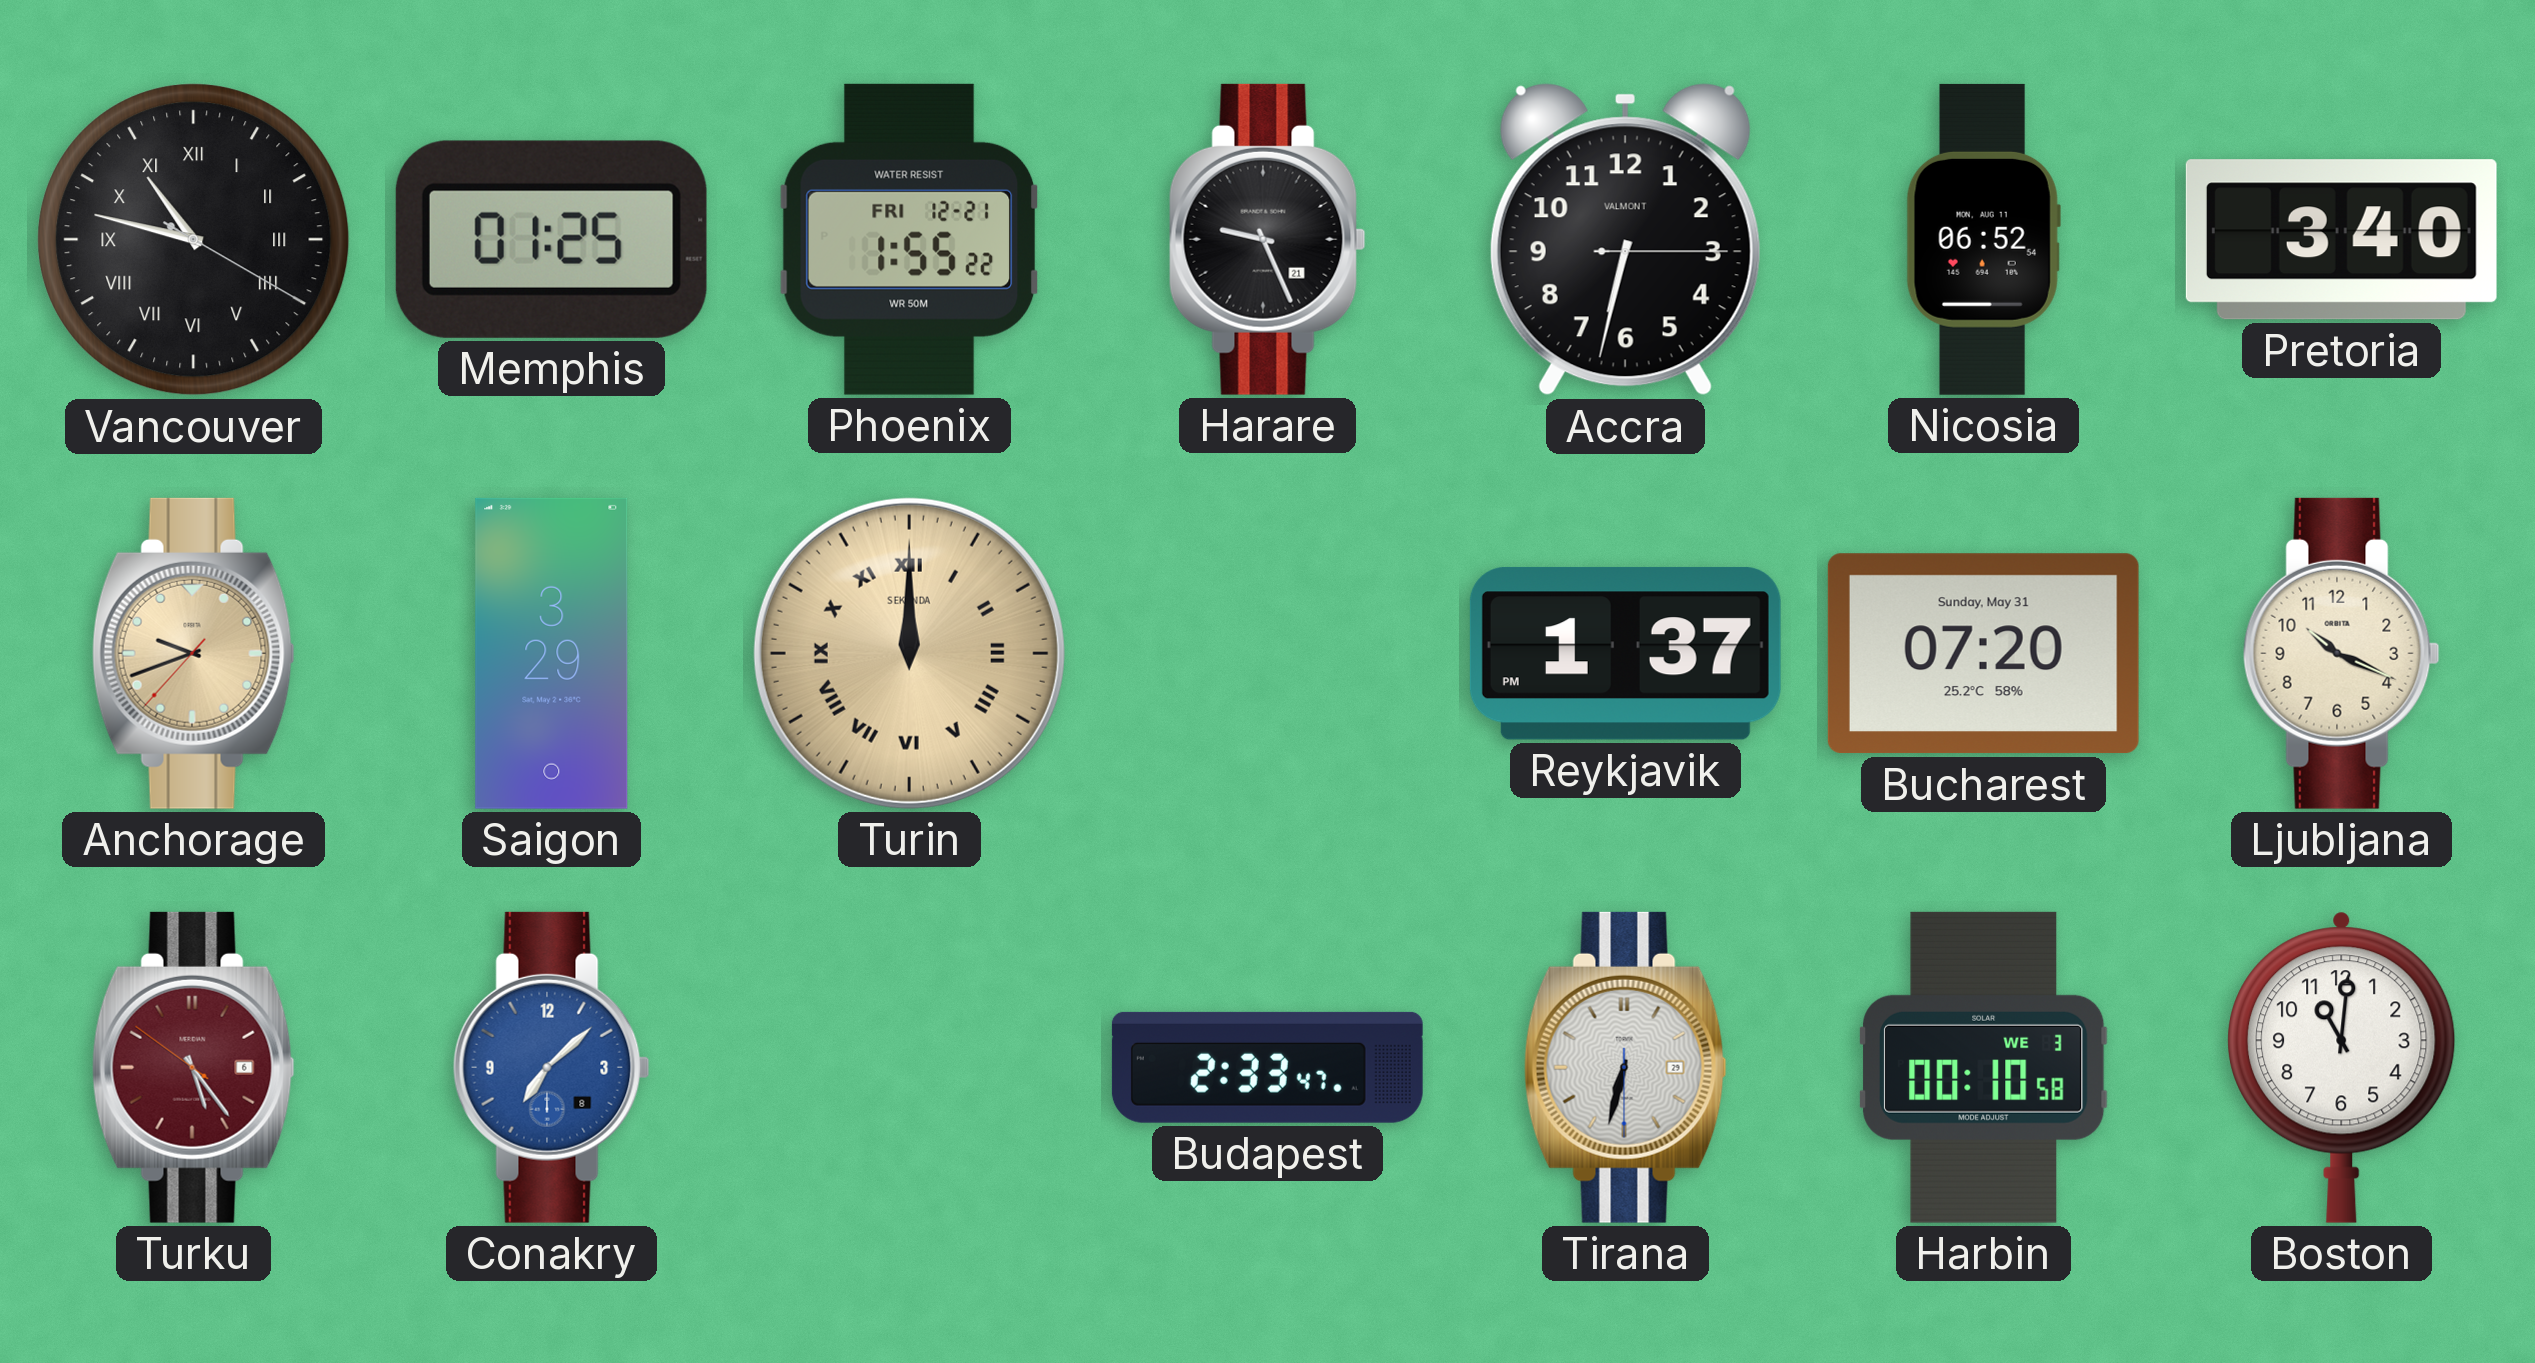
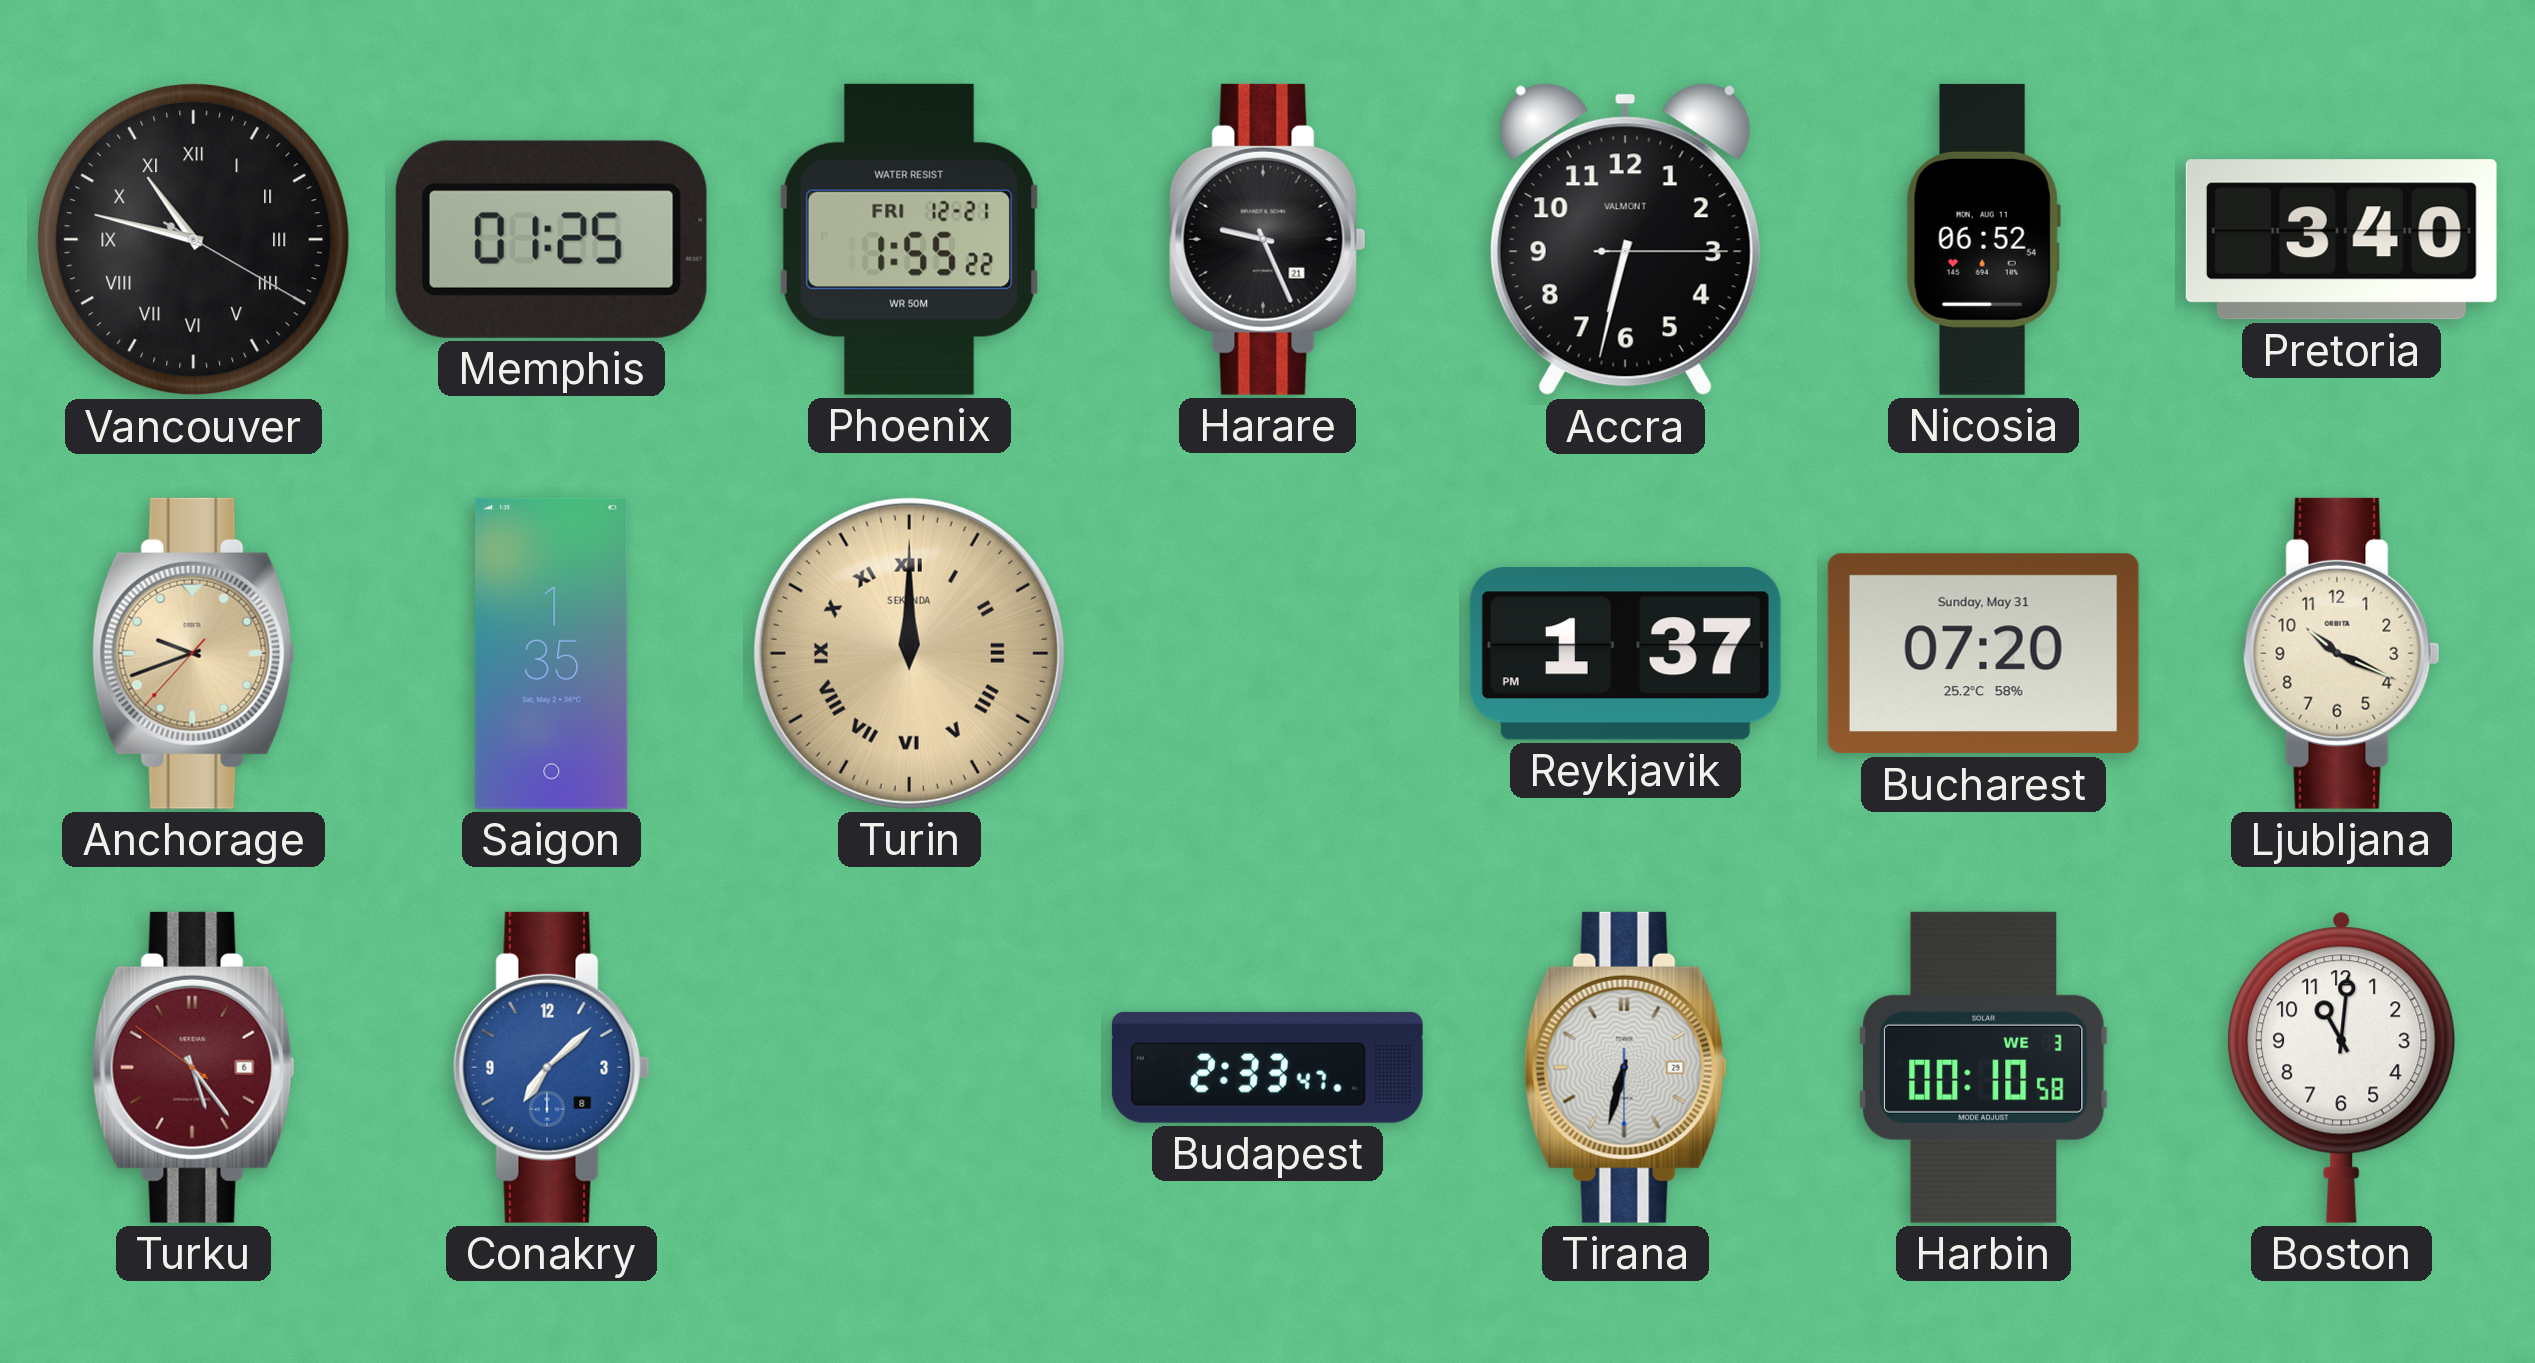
Saigon: 3:29 -> 1:35
